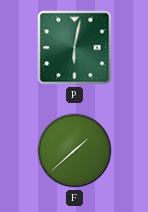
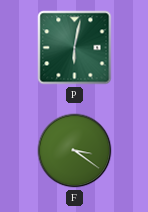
F: 1:38 -> 3:21
